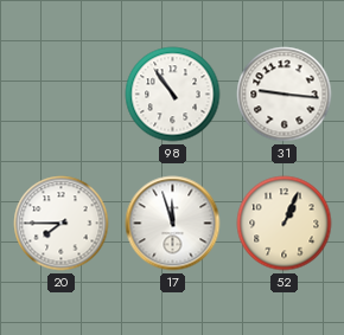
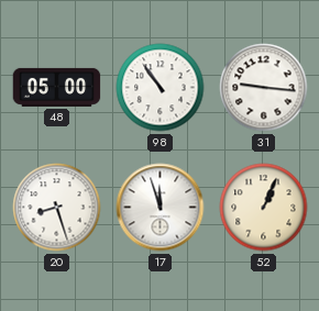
48: none -> 05:00
20: 7:45 -> 8:27
